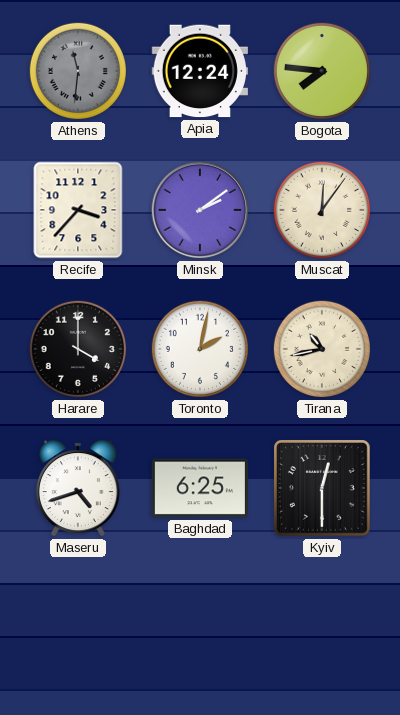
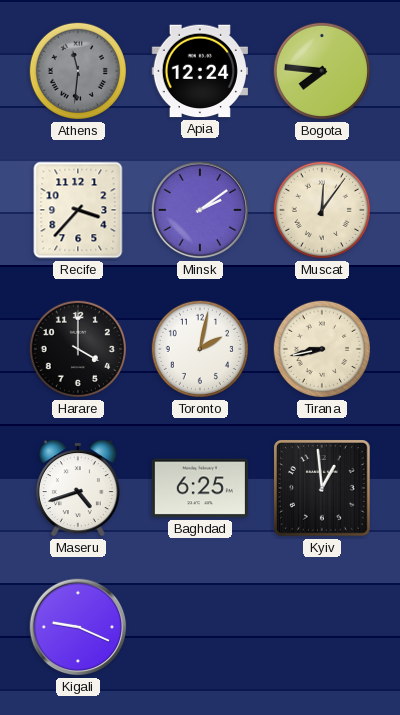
Tirana: 10:43 -> 8:43
Kyiv: 12:30 -> 12:59
Kigali: none -> 9:19
